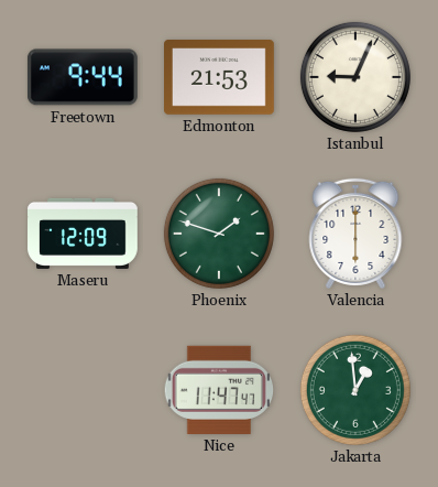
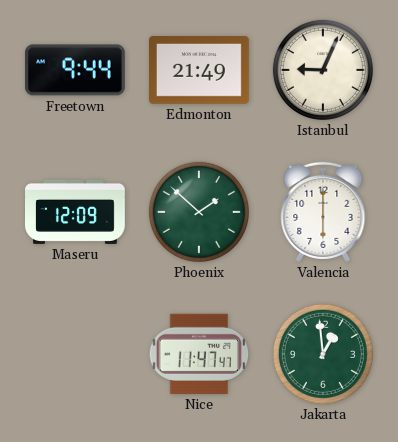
Edmonton: 21:53 -> 21:49
Phoenix: 1:48 -> 1:52
